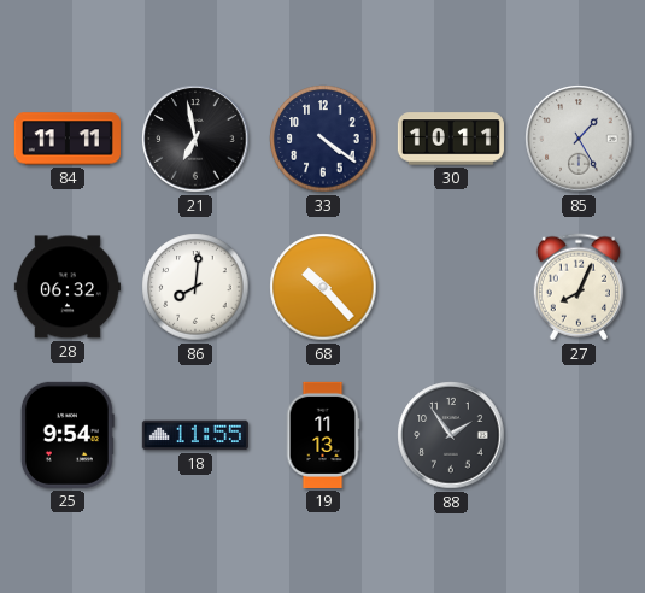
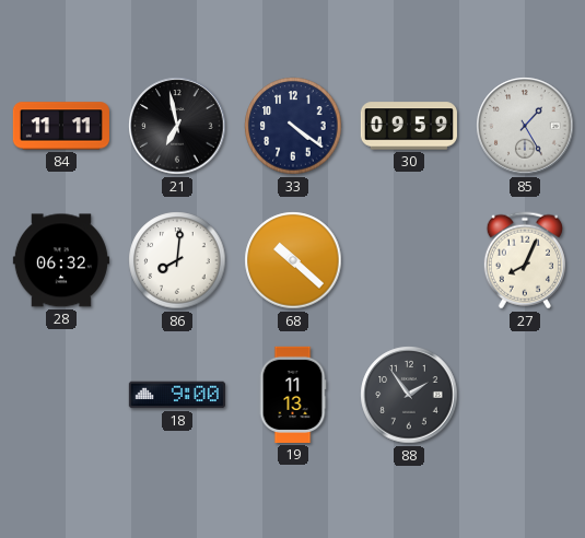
30: 10:11 -> 09:59
68: 10:23 -> 10:22
25: 9:54 -> none
18: 11:55 -> 9:00
